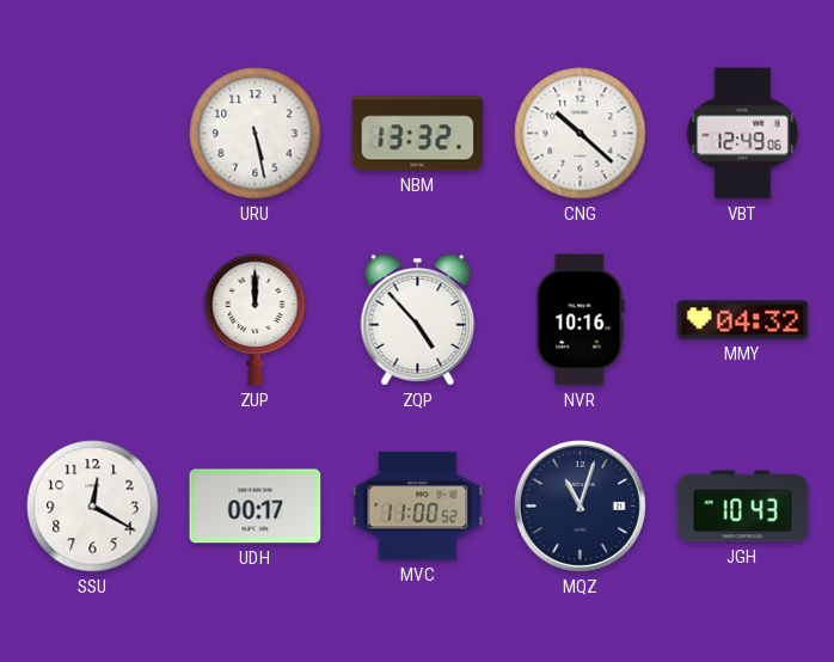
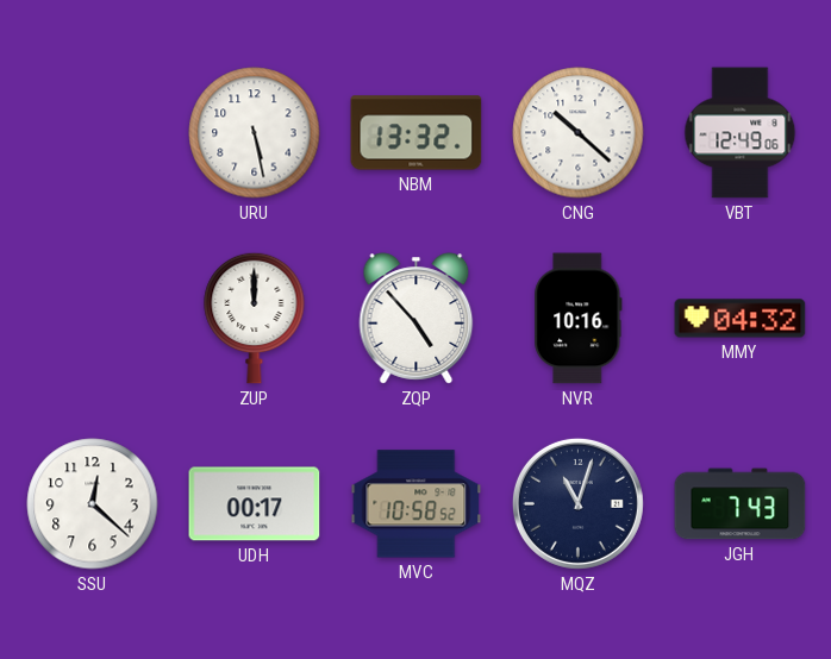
SSU: 12:20 -> 12:22
MVC: 11:00 -> 10:58
JGH: 10:43 -> 7:43
